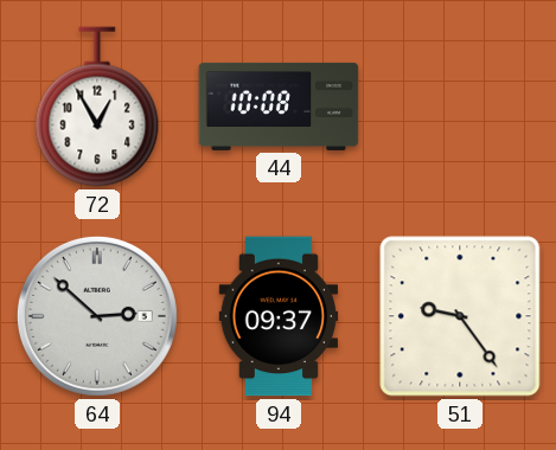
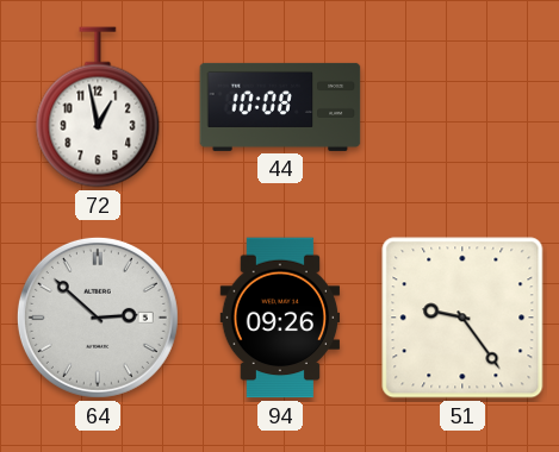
72: 12:55 -> 12:58
94: 09:37 -> 09:26
